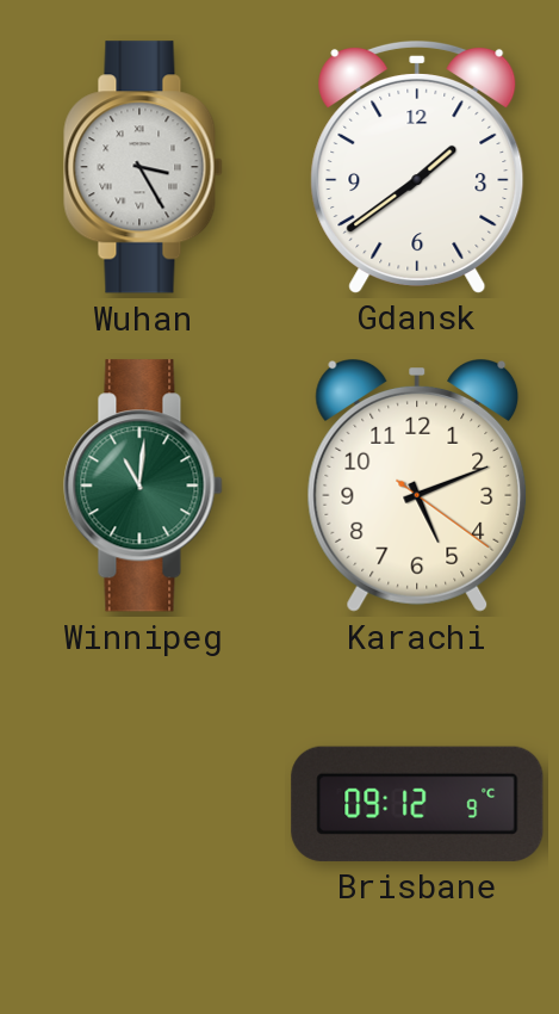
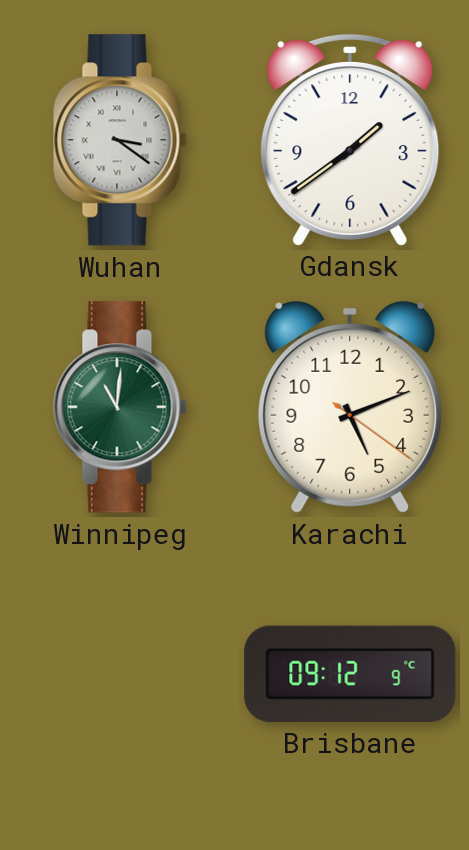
Wuhan: 3:25 -> 3:21
